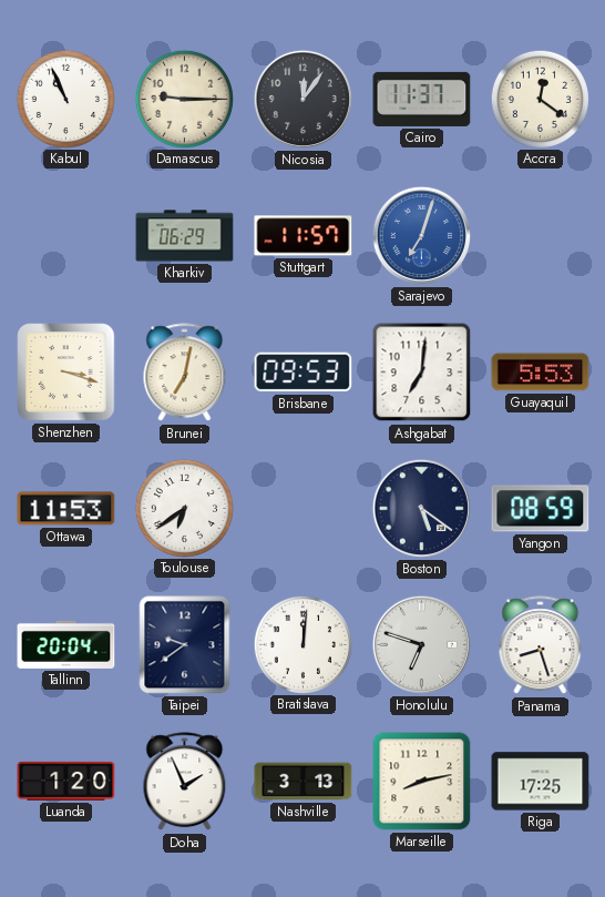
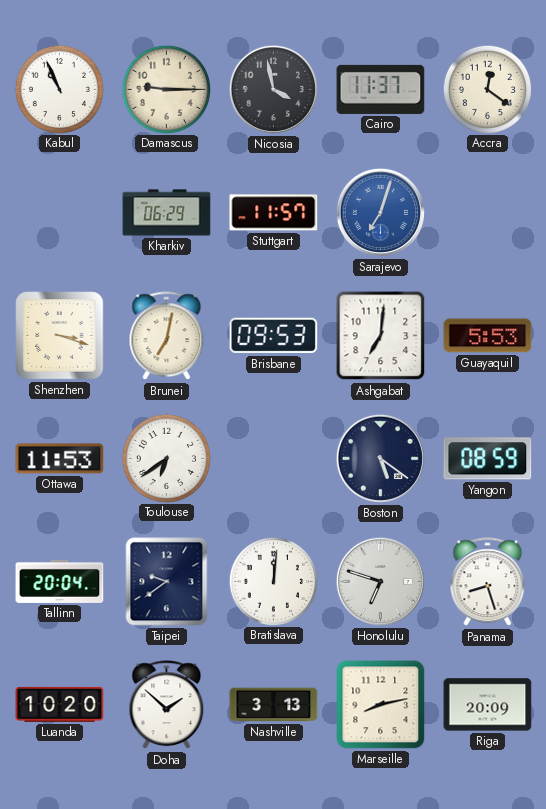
Nicosia: 12:06 -> 3:58
Luanda: 1:20 -> 10:20
Doha: 1:56 -> 1:52
Riga: 17:25 -> 20:09
